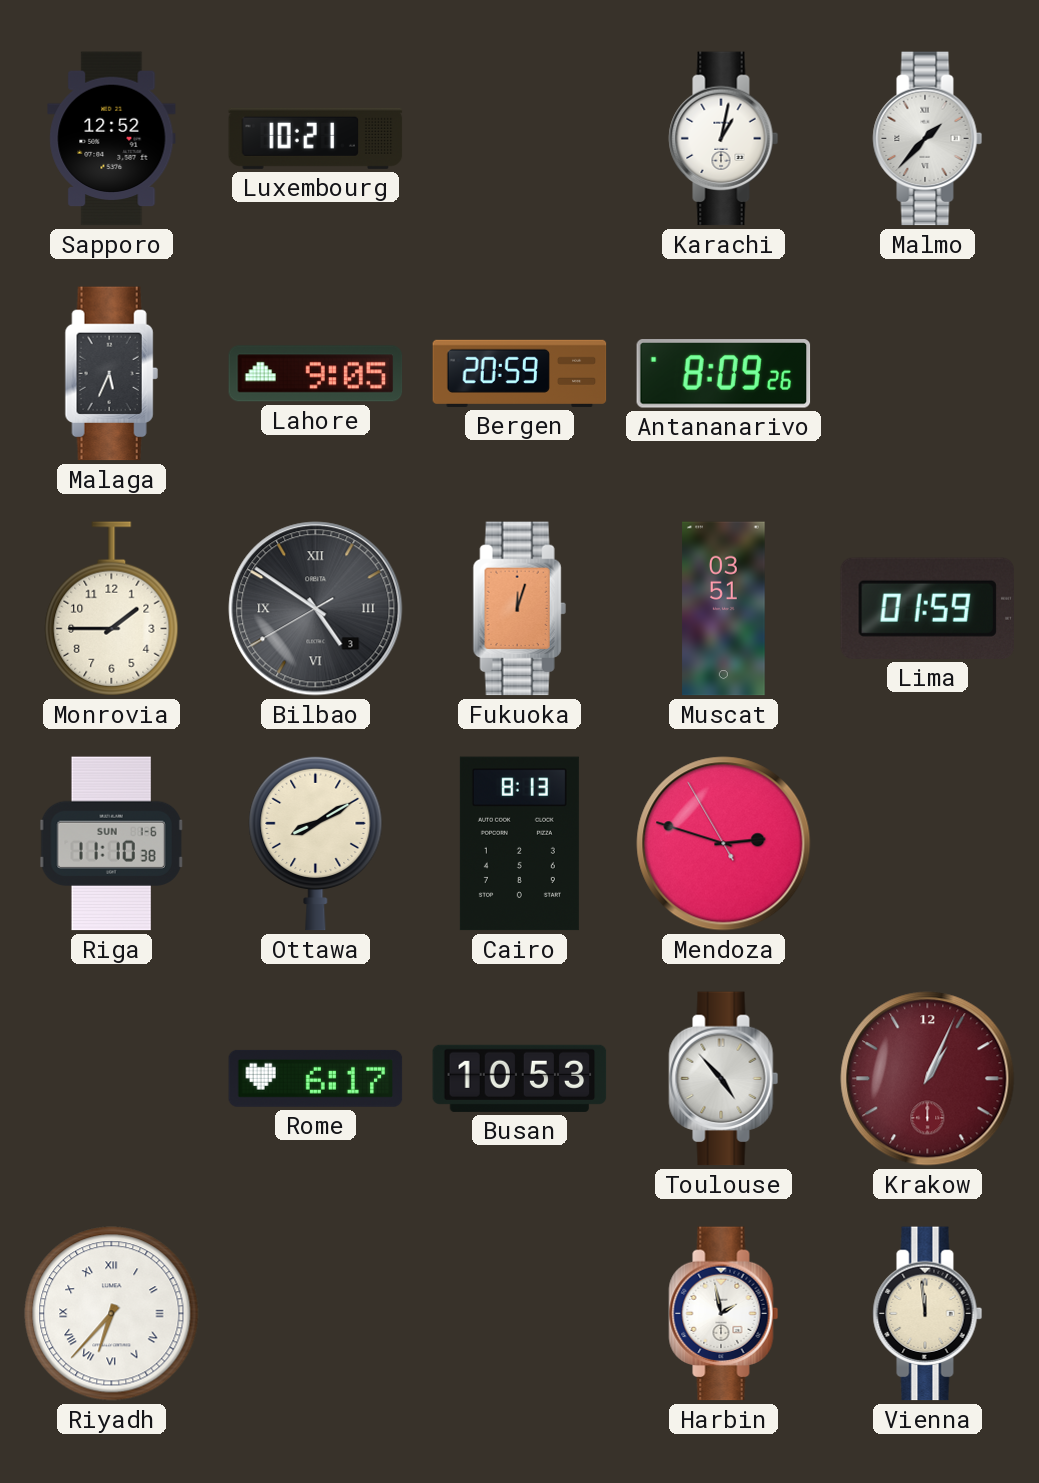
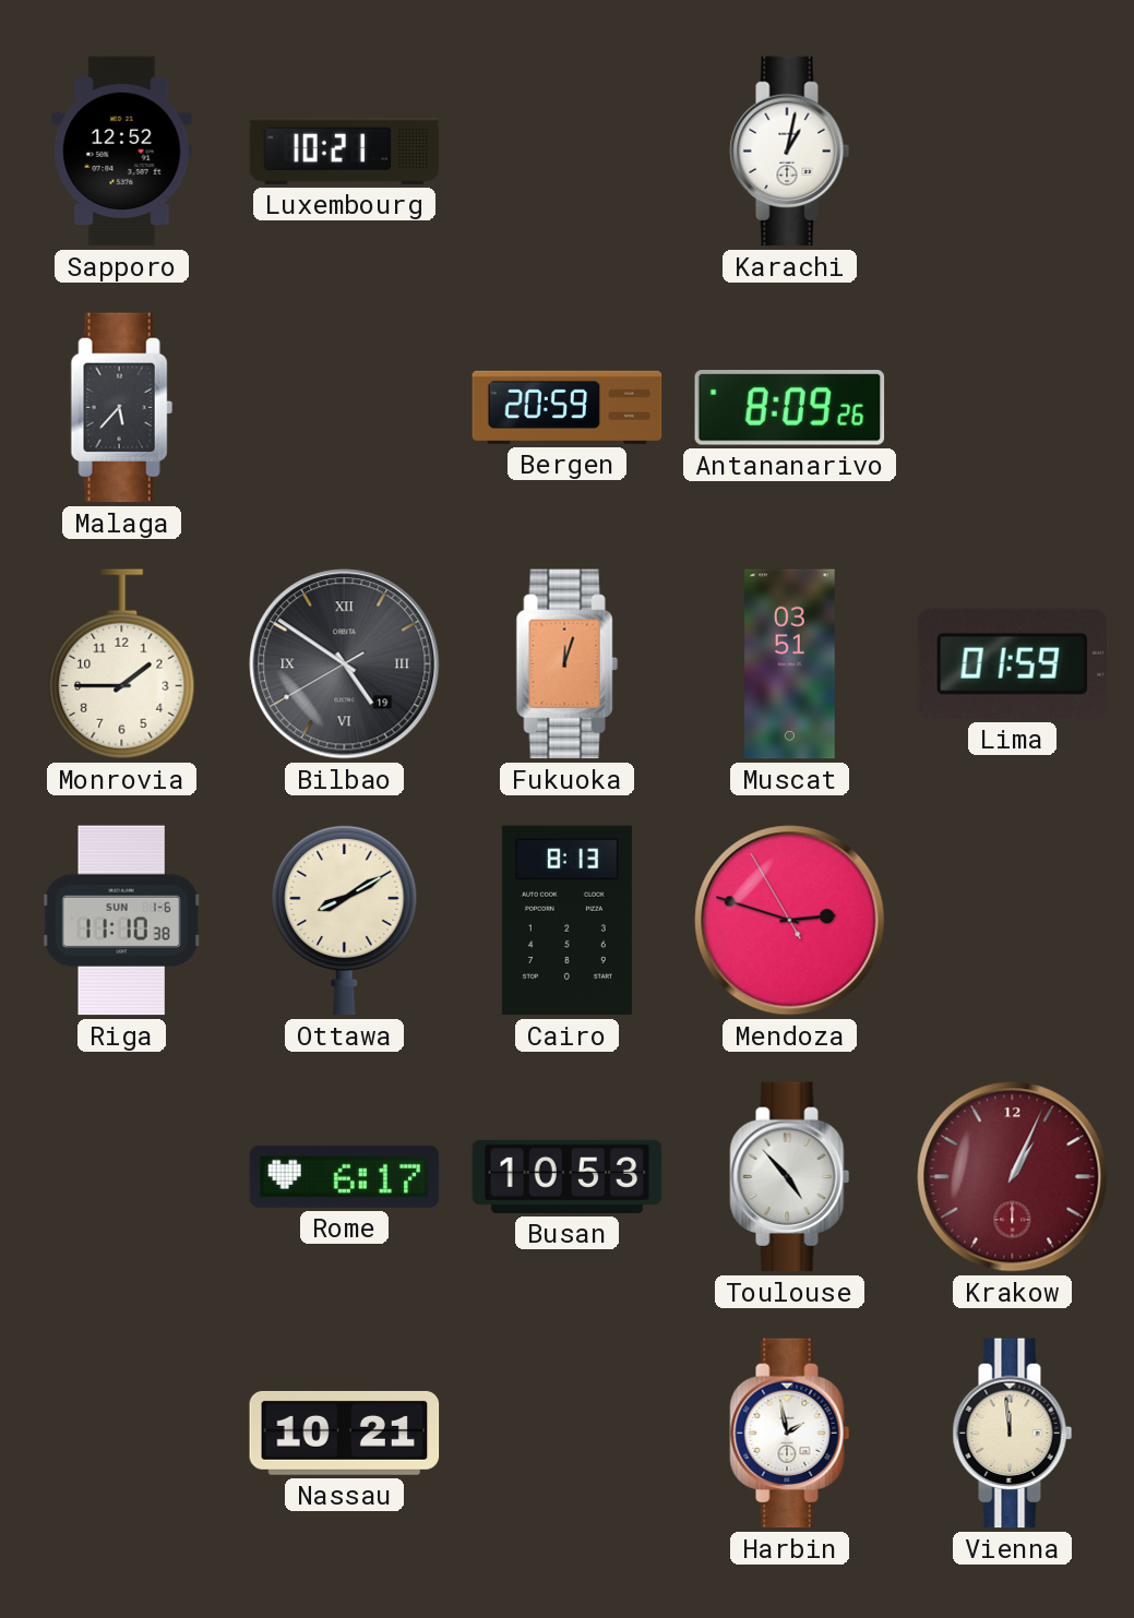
Malmo: 1:37 -> none
Malaga: 5:34 -> 5:37
Lahore: 9:05 -> none
Bilbao date: 3 -> 19
Riyadh: 6:37 -> none
Nassau: none -> 10:21
